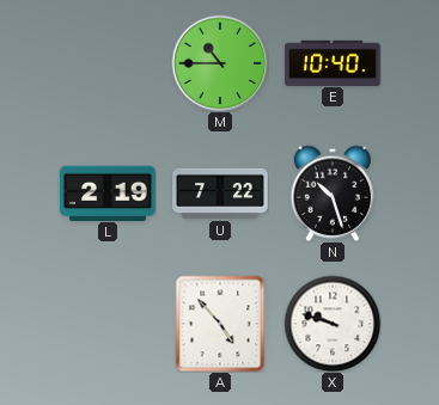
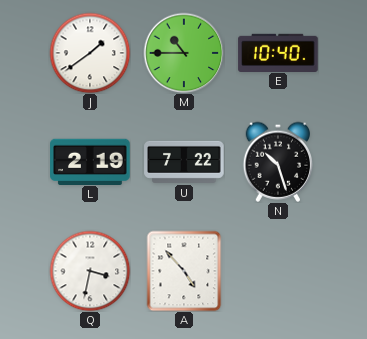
J: none -> 1:39
Q: none -> 3:32
X: 9:48 -> none
